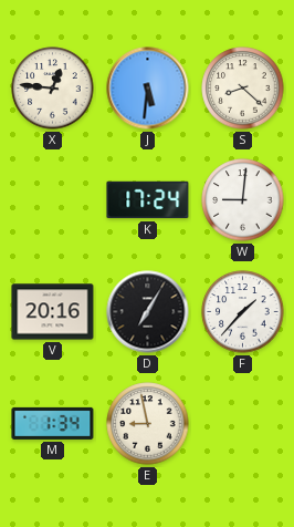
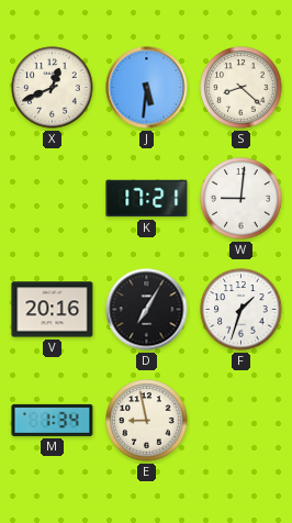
X: 12:46 -> 12:41
K: 17:24 -> 17:21
F: 1:37 -> 1:33
